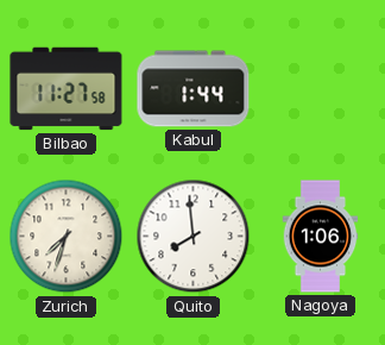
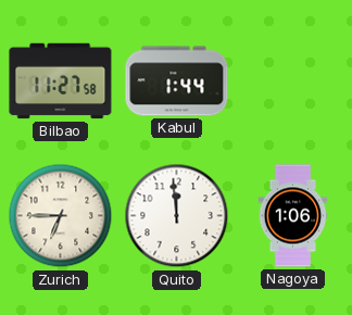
Zurich: 7:33 -> 6:45
Quito: 7:59 -> 11:59
